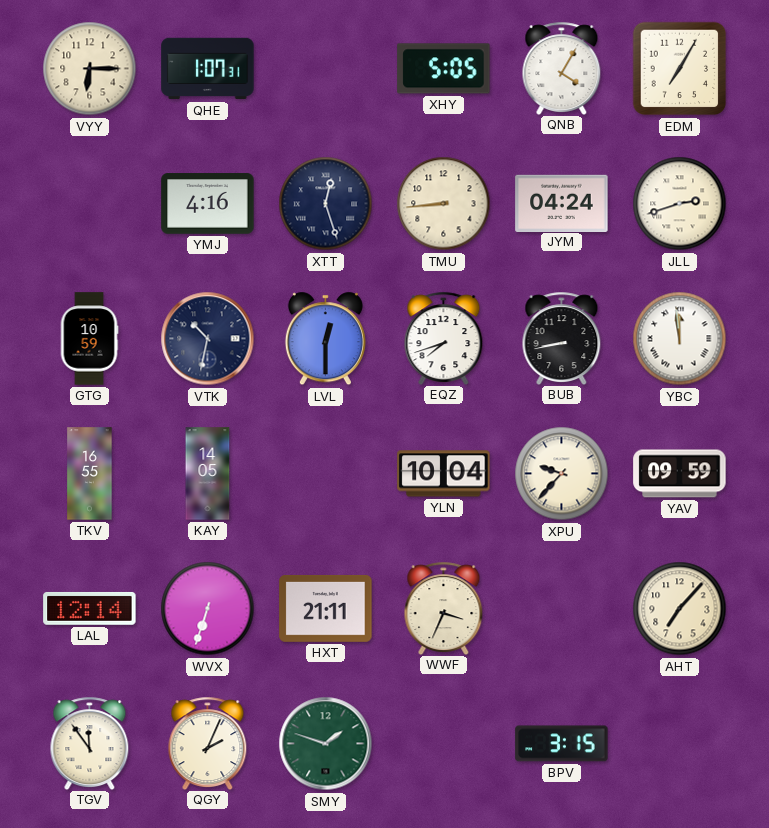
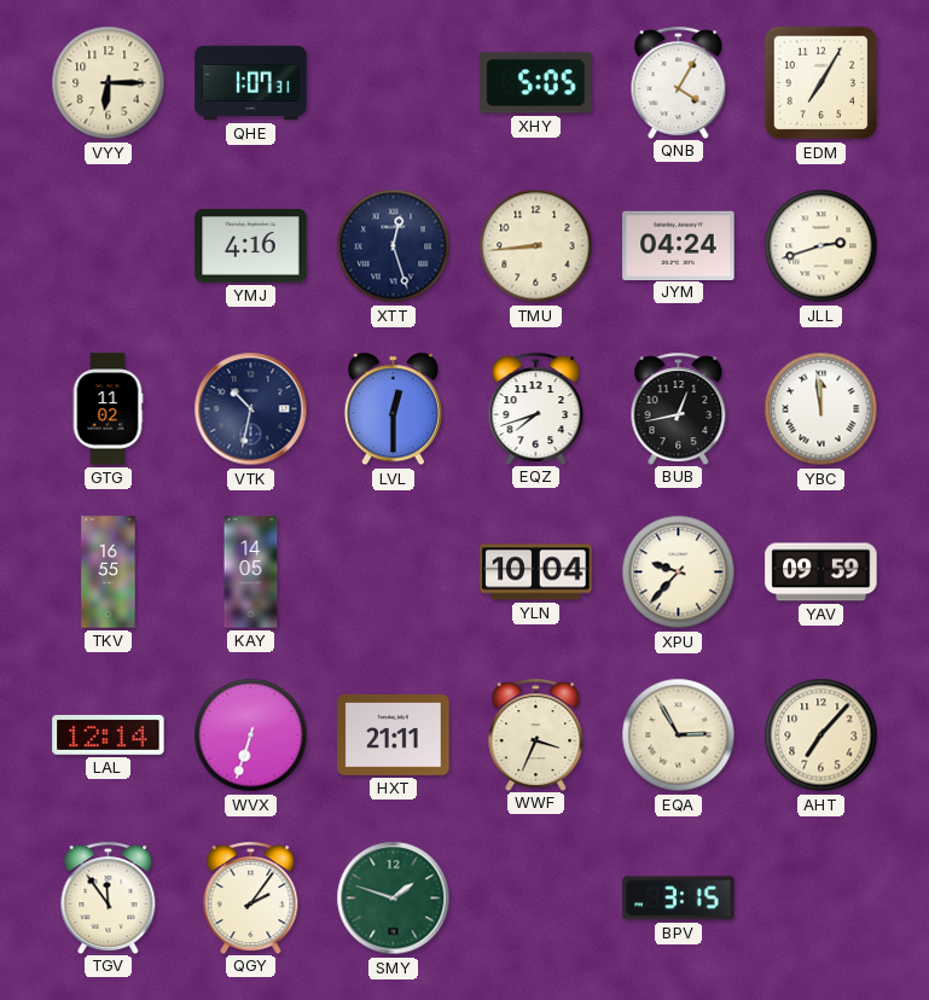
GTG: 10:59 -> 11:02
BUB: 8:43 -> 12:43
EQA: none -> 2:55
QGY: 2:04 -> 2:06
